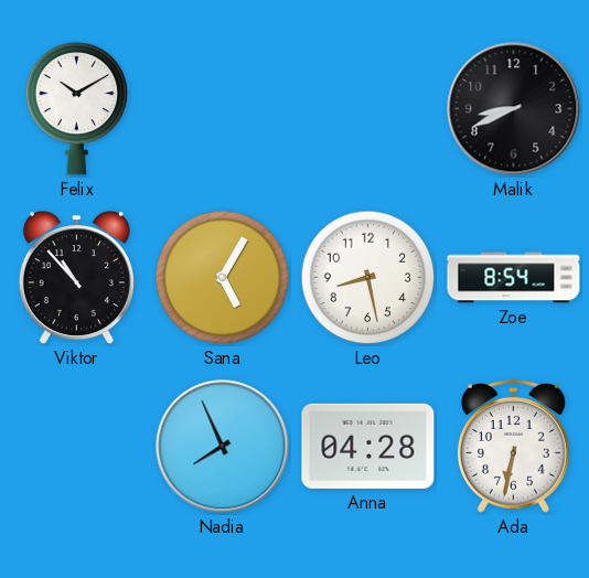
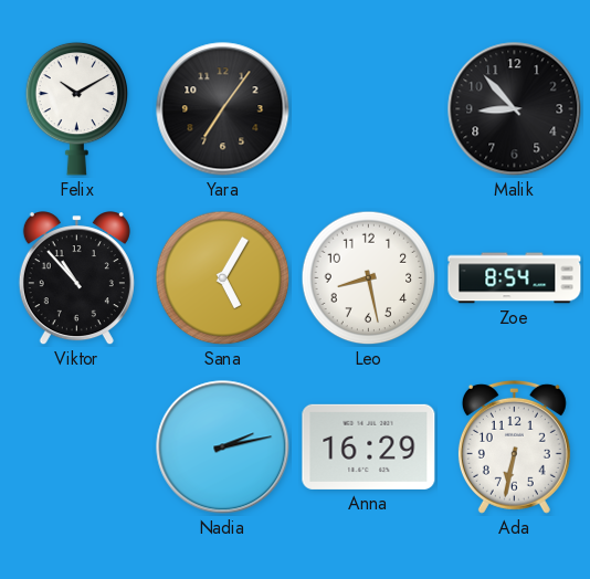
Yara: none -> 7:06
Malik: 8:41 -> 8:53
Nadia: 7:56 -> 2:13
Anna: 04:28 -> 16:29
